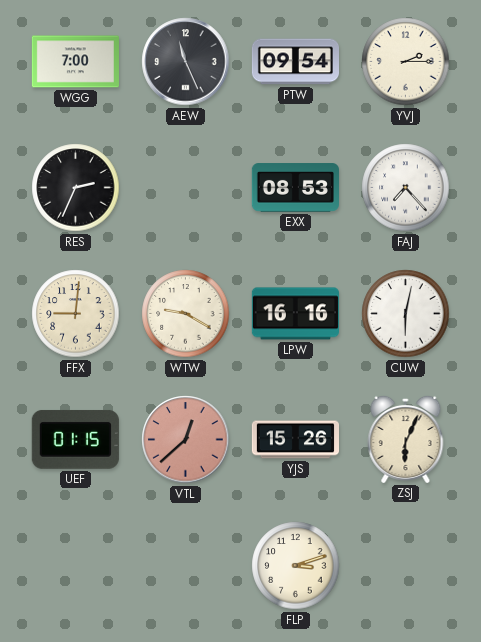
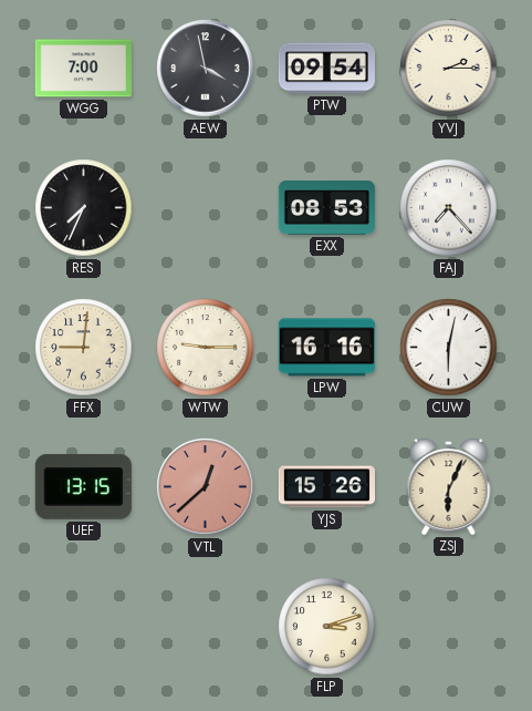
AEW: 11:26 -> 3:58
RES: 2:34 -> 7:34
WTW: 9:20 -> 9:15
UEF: 01:15 -> 13:15
